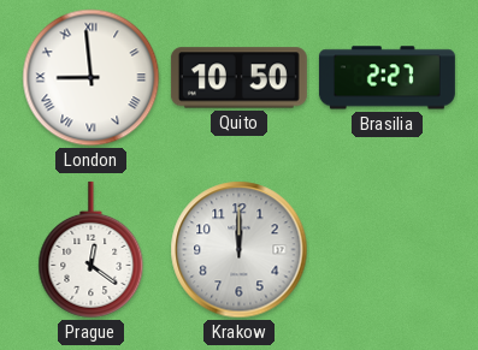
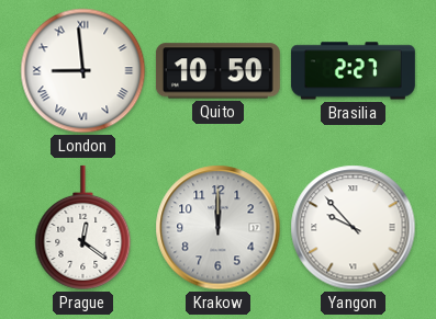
Yangon: none -> 9:53
